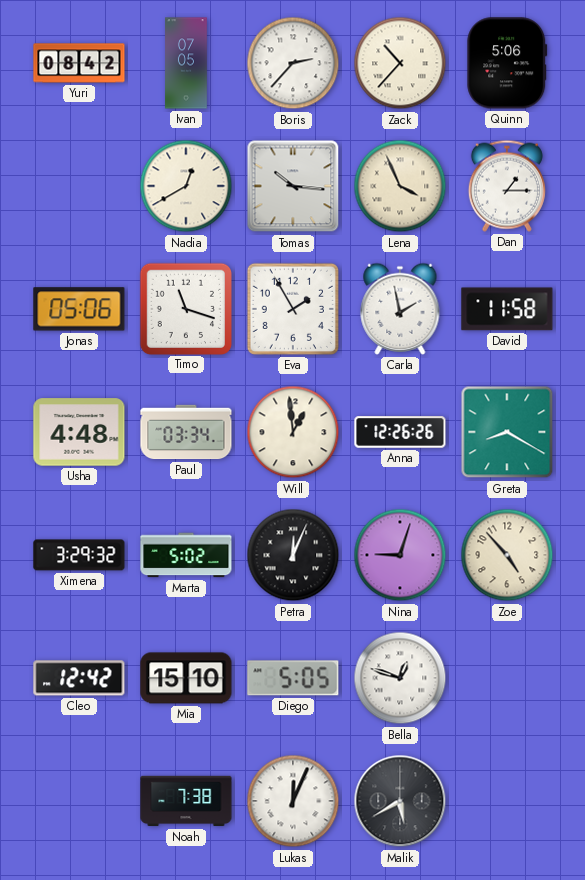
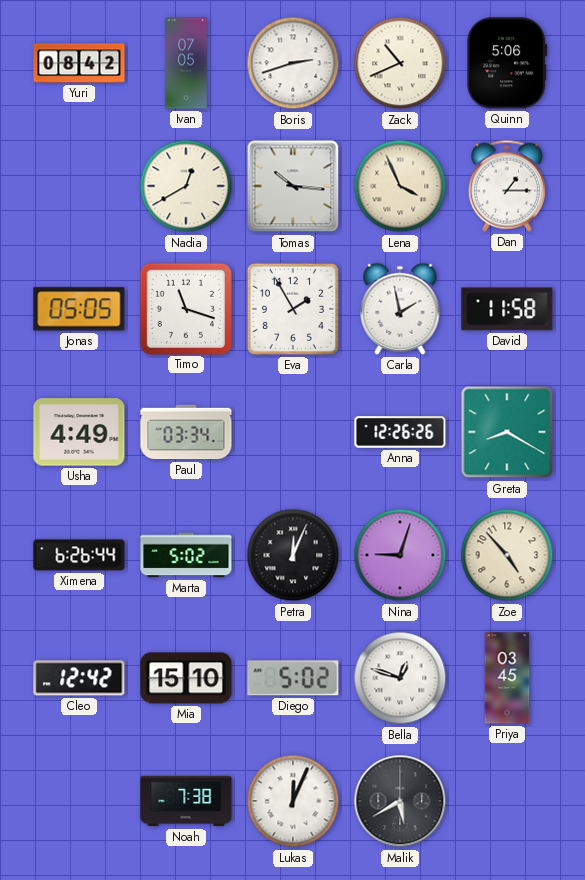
Boris: 2:37 -> 2:42
Zack: 10:37 -> 10:41
Jonas: 05:06 -> 05:05
Usha: 4:48 -> 4:49
Will: 12:59 -> none
Ximena: 3:29 -> 6:26
Diego: 5:05 -> 5:02
Priya: none -> 03:45
